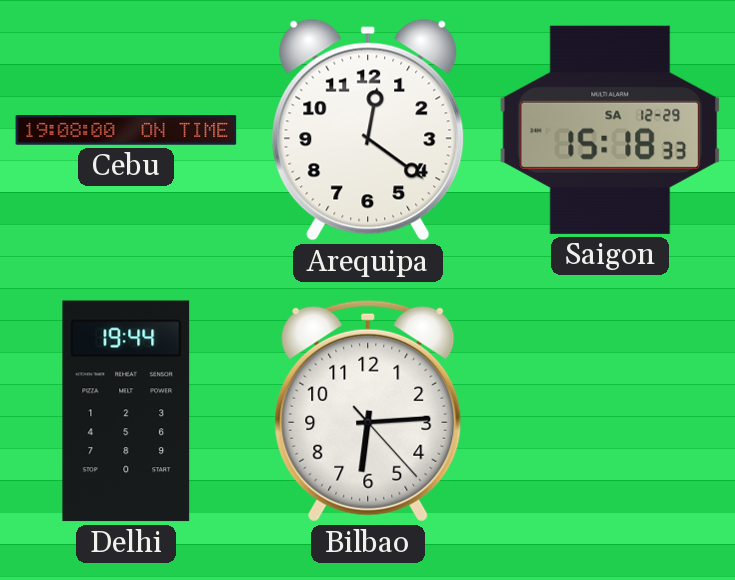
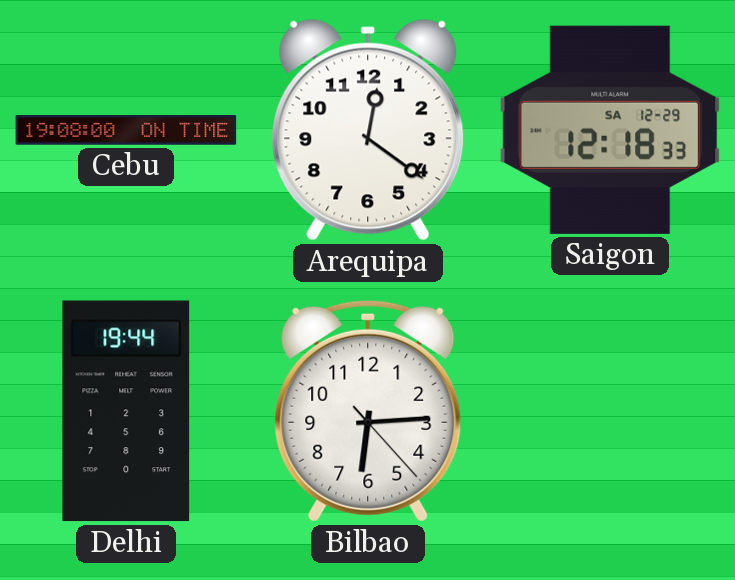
Saigon: 15:18 -> 12:18
